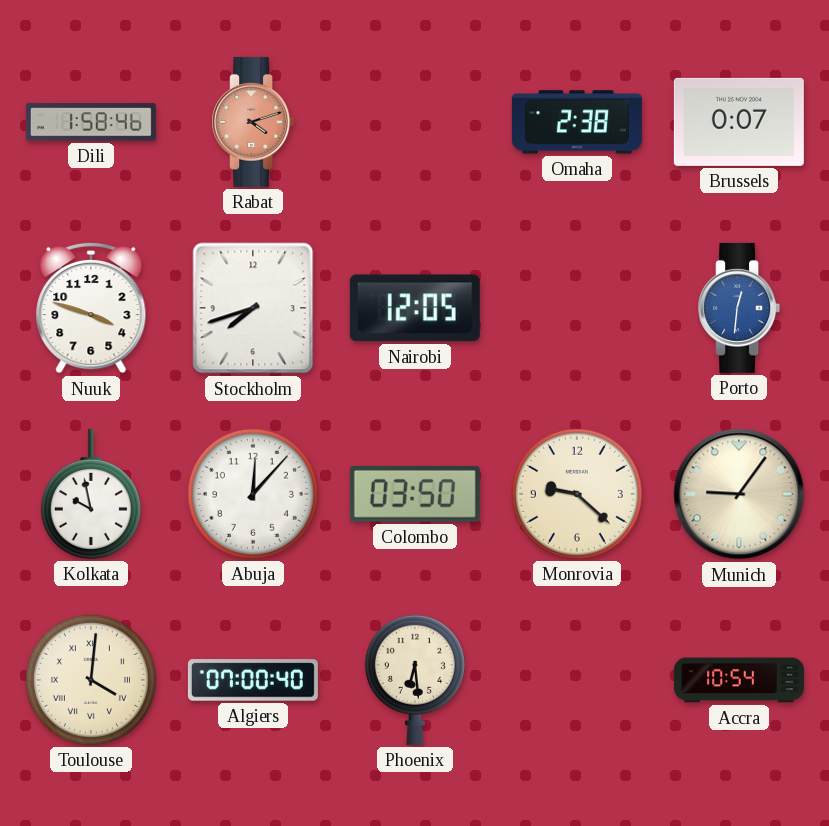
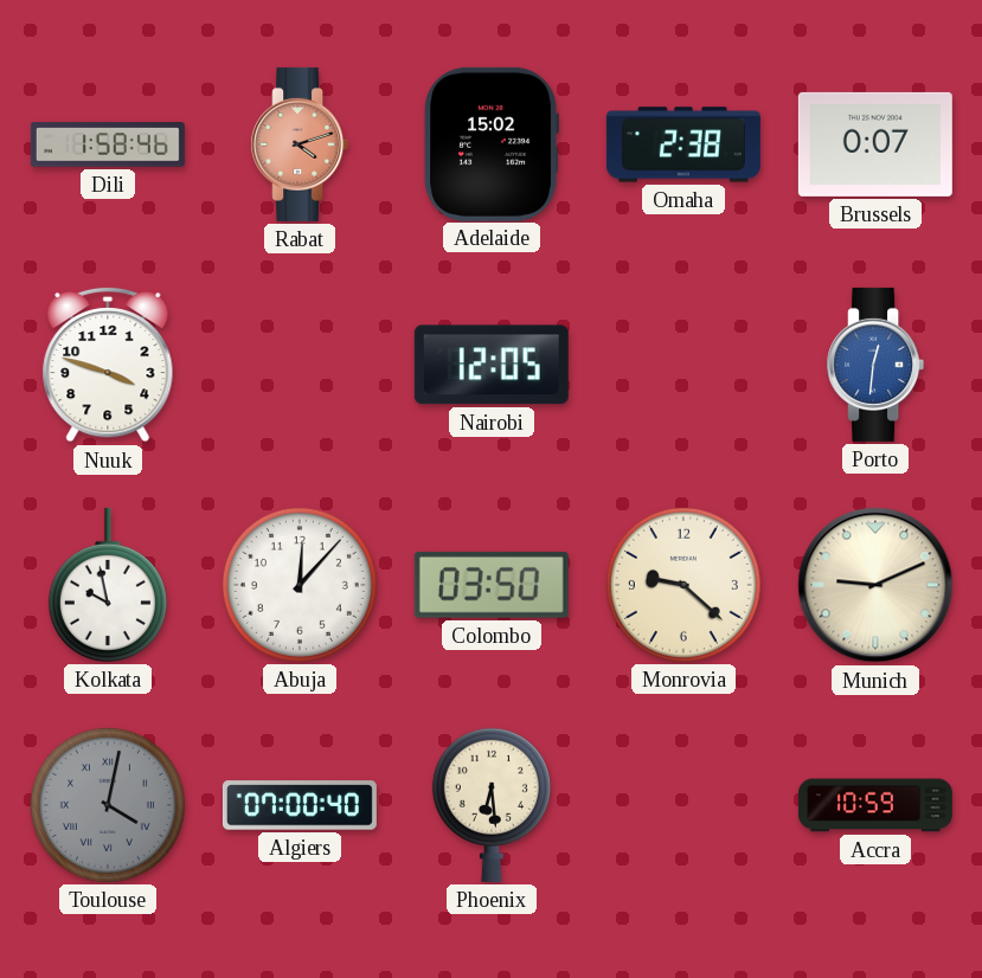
Adelaide: none -> 15:02
Stockholm: 7:42 -> none
Munich: 9:06 -> 9:11
Toulouse: 4:01 -> 4:02
Toulouse dial: cream -> grey
Accra: 10:54 -> 10:59
